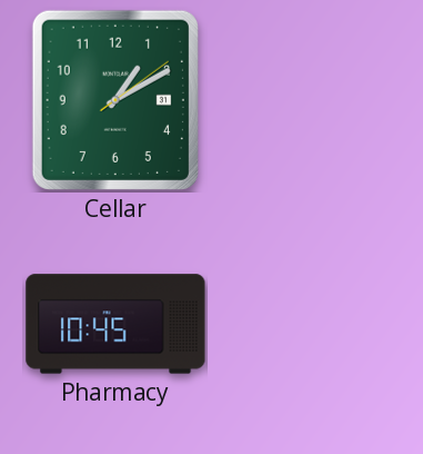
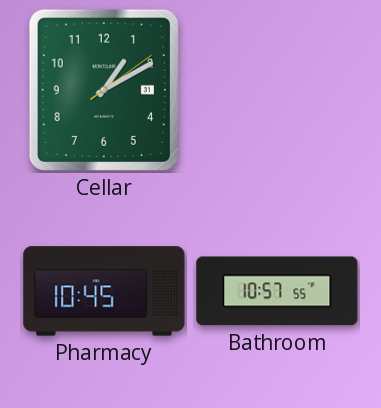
Bathroom: none -> 10:57
